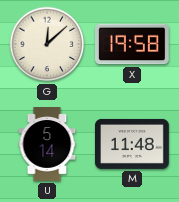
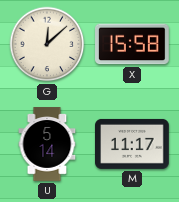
X: 19:58 -> 15:58
M: 11:48 -> 11:17
